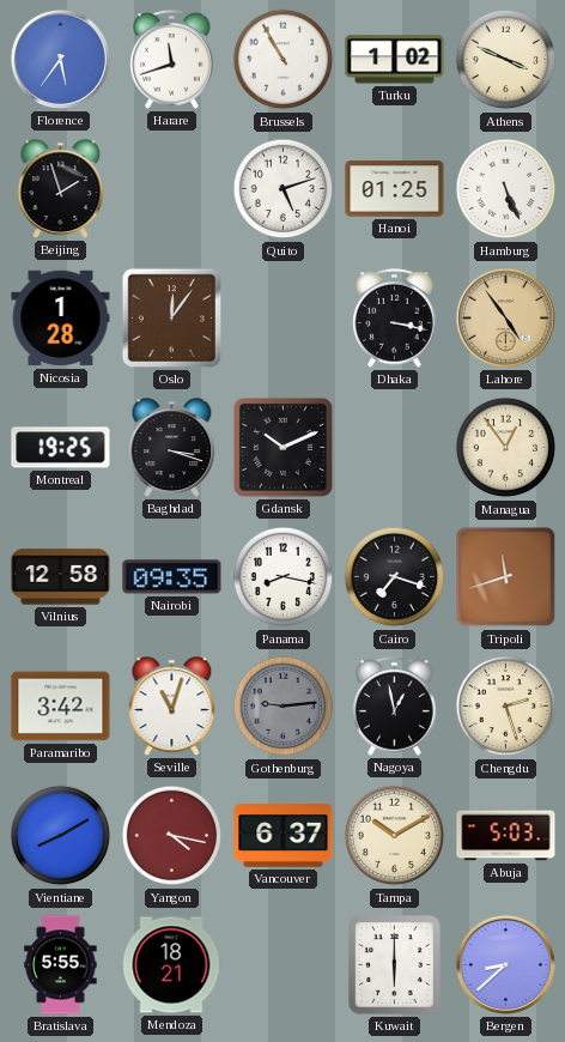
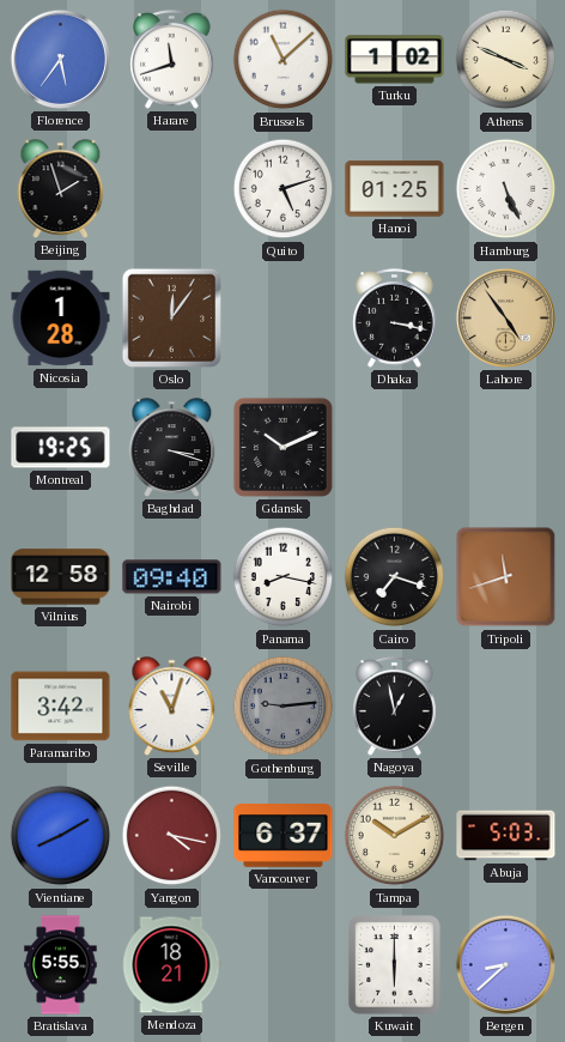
Brussels: 10:55 -> 11:08
Managua: 12:54 -> none
Nairobi: 09:35 -> 09:40
Chengdu: 2:27 -> none
